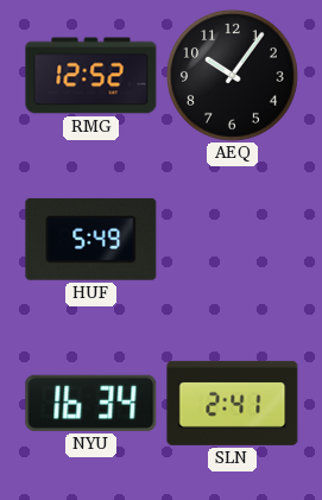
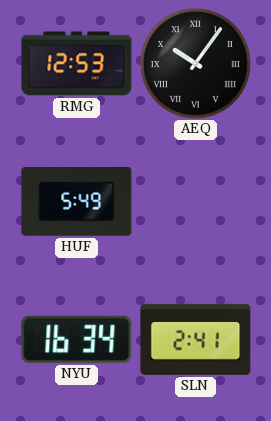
RMG: 12:52 -> 12:53
AEQ numerals: Arabic -> Roman
